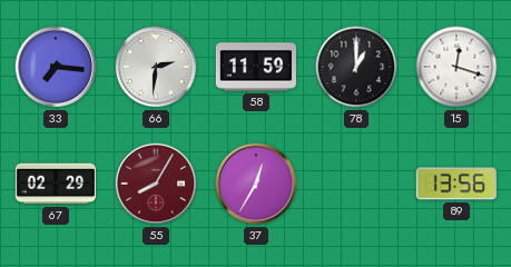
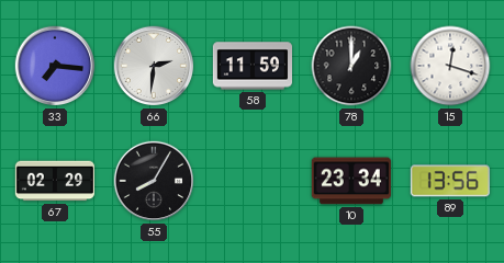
55 dial: burgundy -> black
37: 12:35 -> none
10: none -> 23:34
